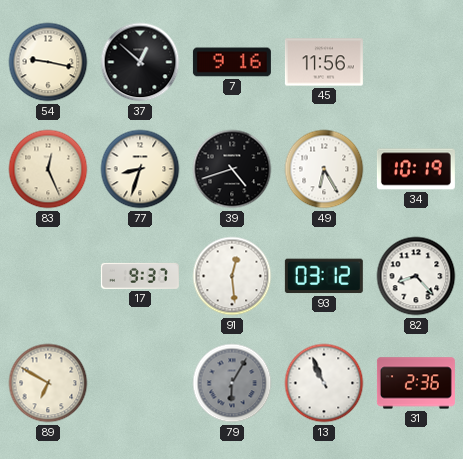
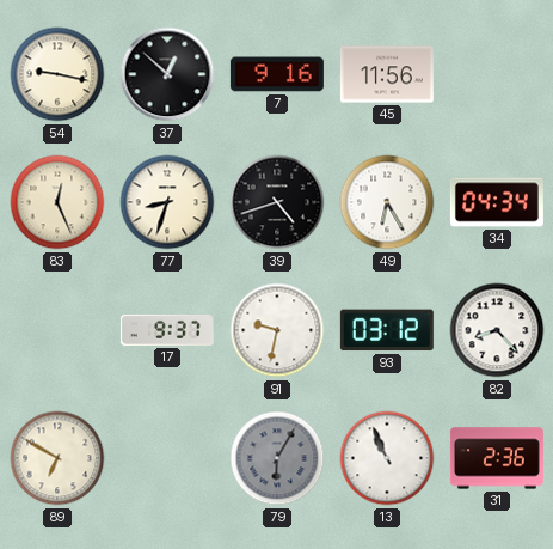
34: 10:19 -> 04:34
91: 12:29 -> 9:32
